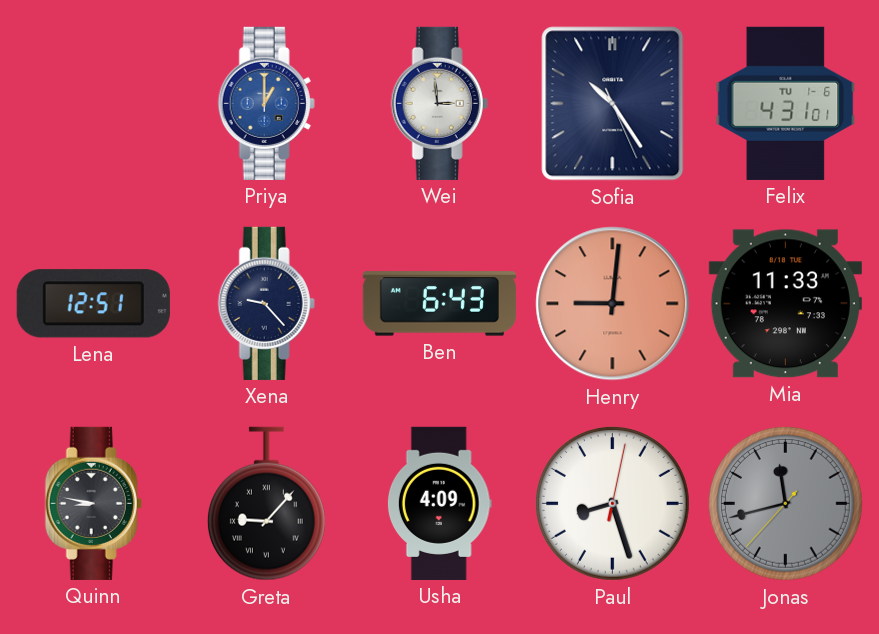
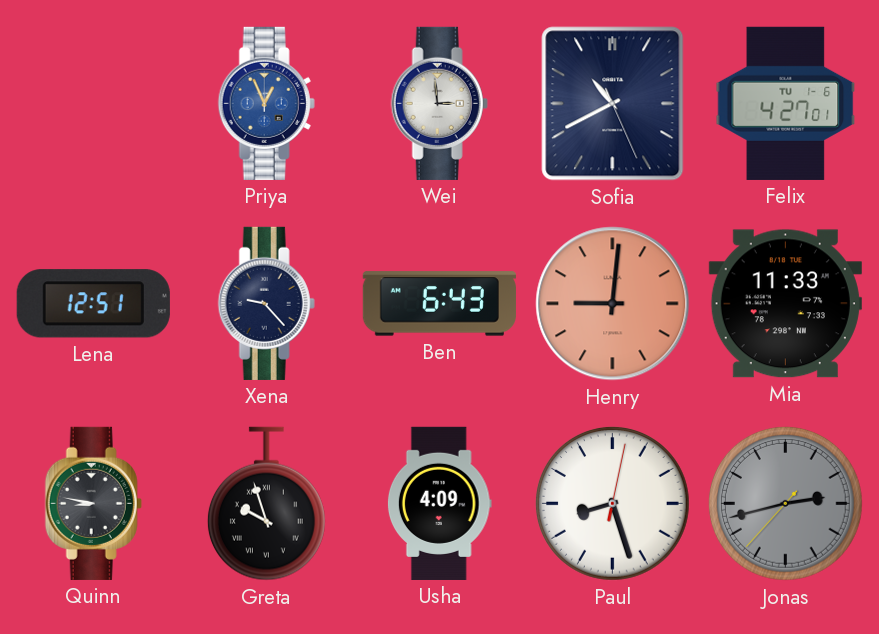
Priya: 1:00 -> 12:56
Sofia: 10:24 -> 10:40
Felix: 4:31 -> 4:27
Greta: 9:07 -> 9:57
Jonas: 11:42 -> 2:42
